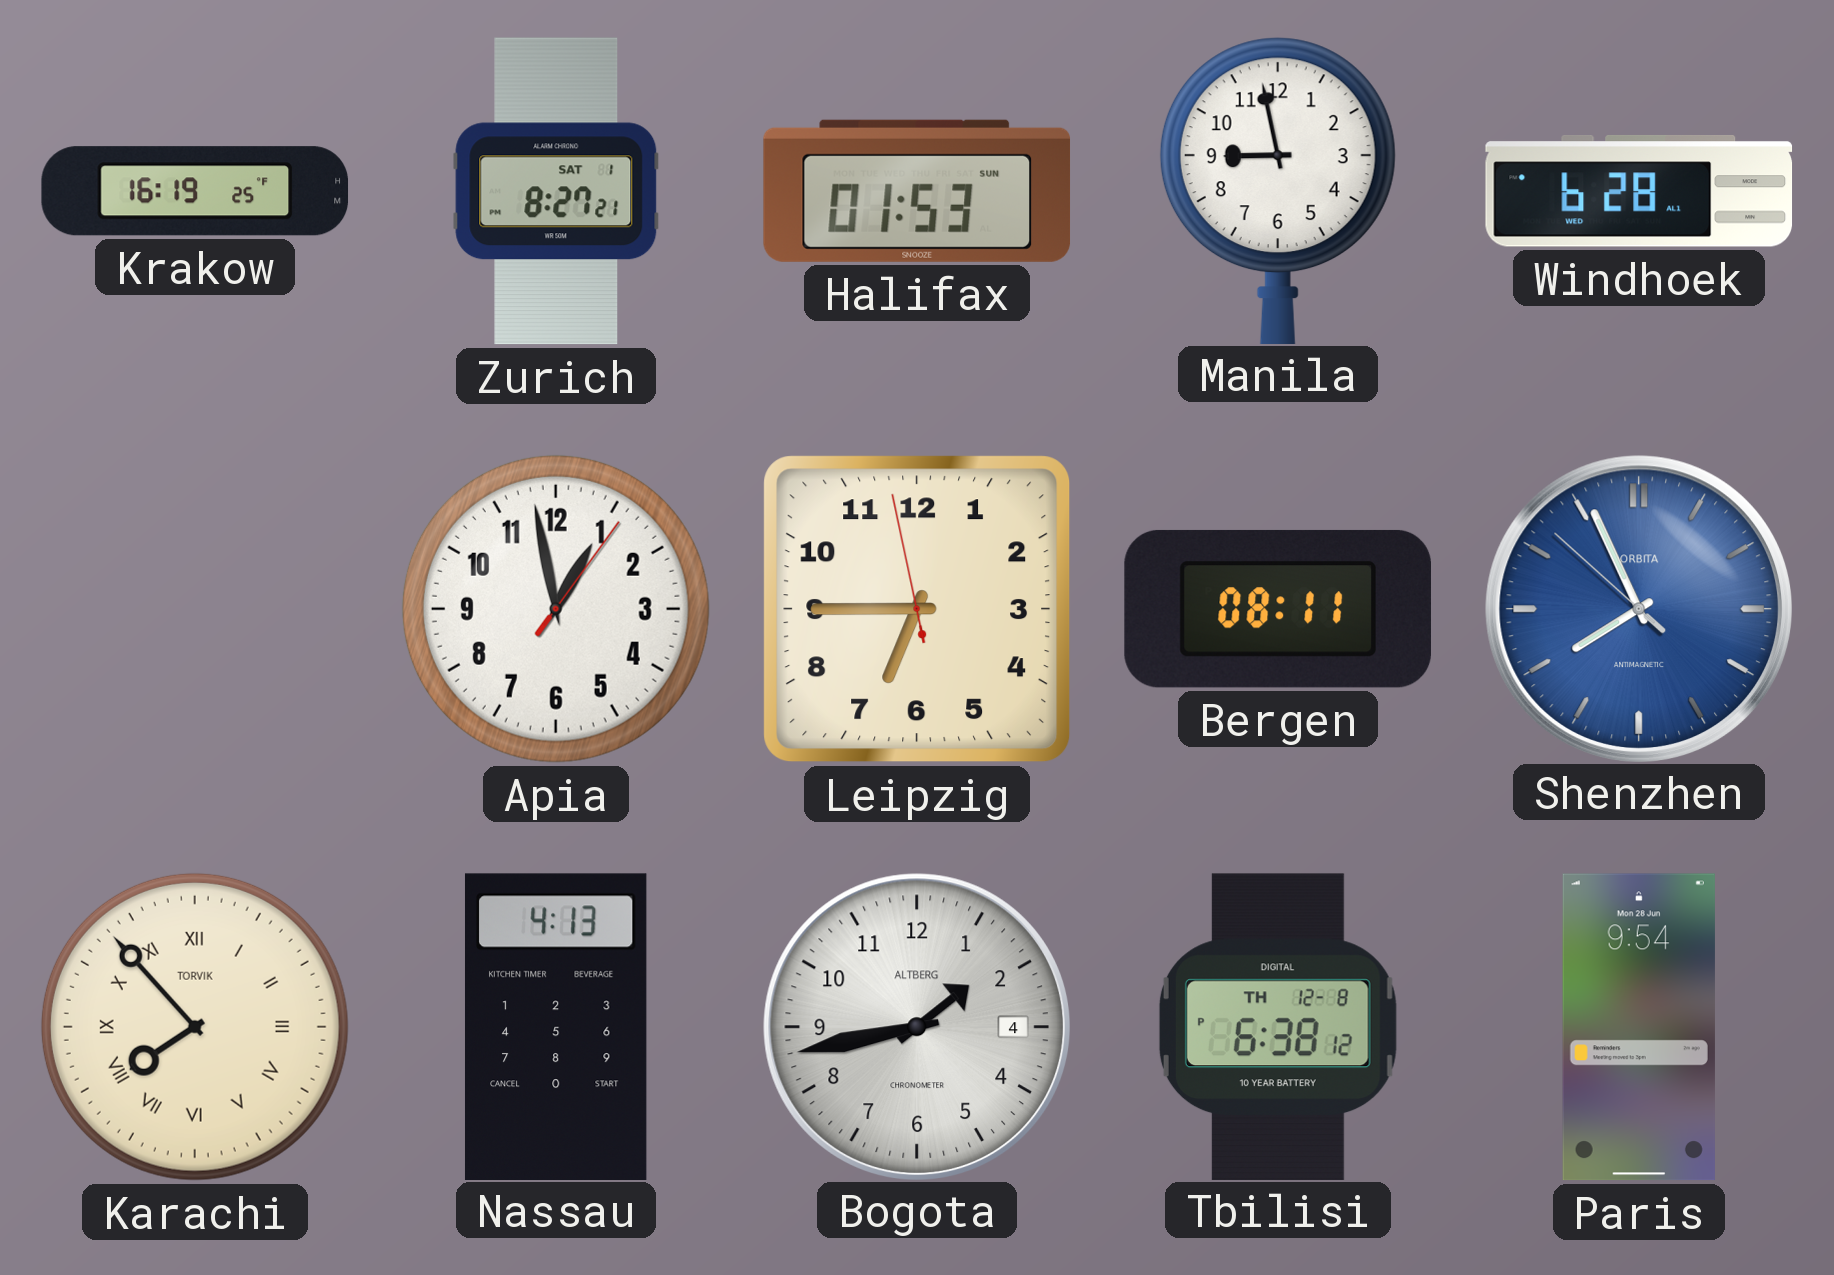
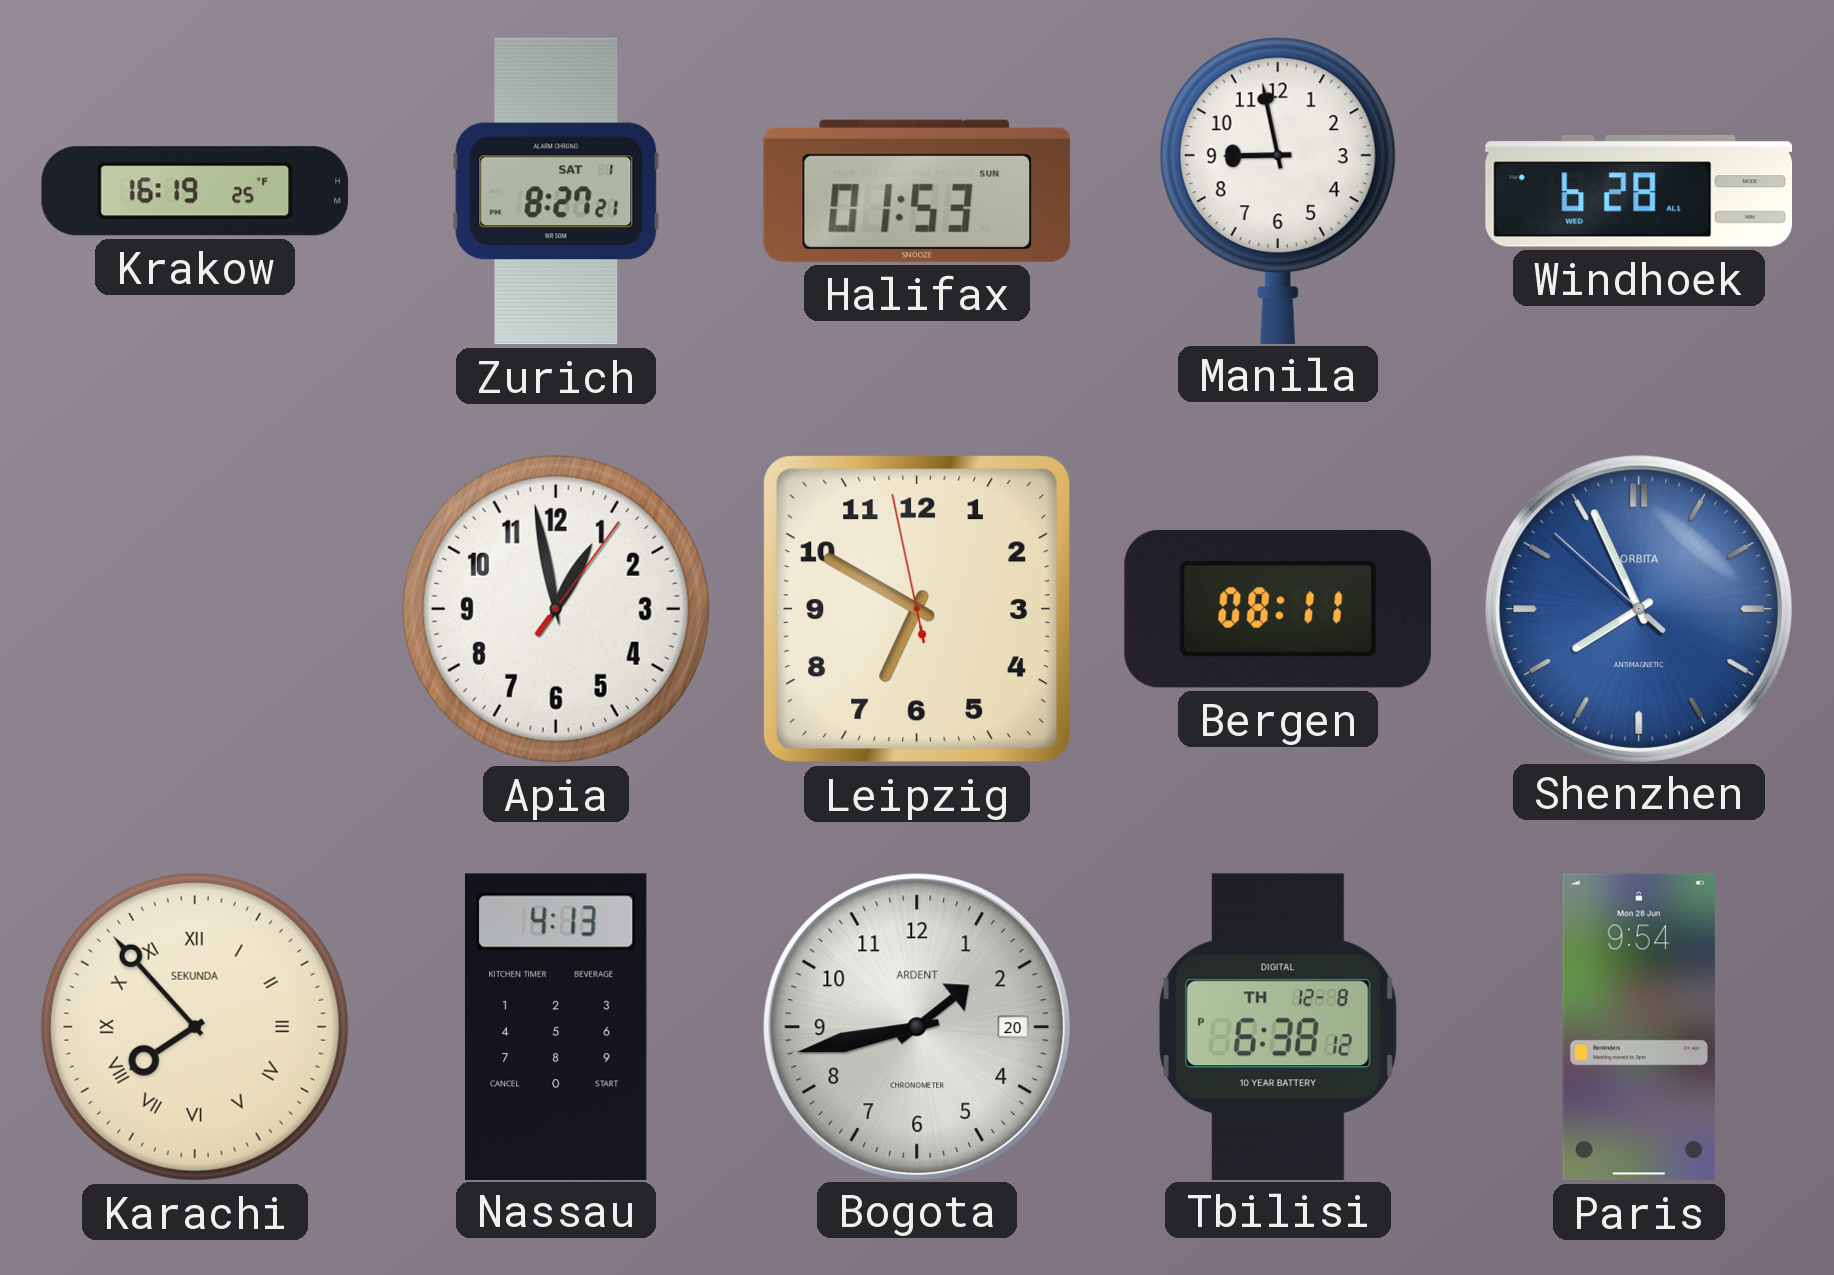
Leipzig: 6:44 -> 6:49
Karachi brand: TORVIK -> SEKUNDA
Bogota date: 4 -> 20
Bogota brand: ALTBERG -> ARDENT
